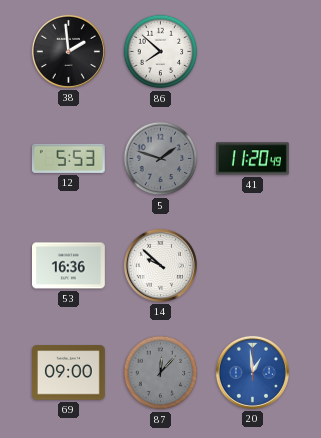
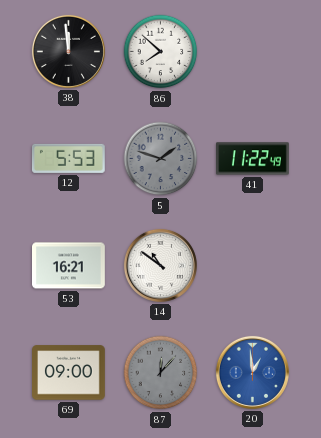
38: 1:59 -> 11:59
41: 11:20 -> 11:22
53: 16:36 -> 16:21
14: 9:52 -> 10:51
